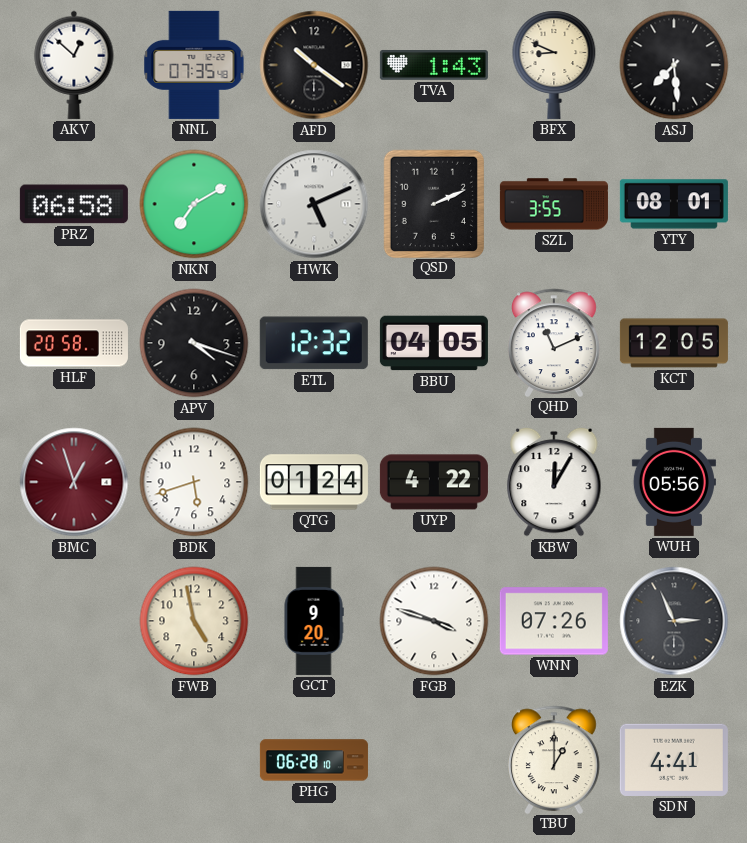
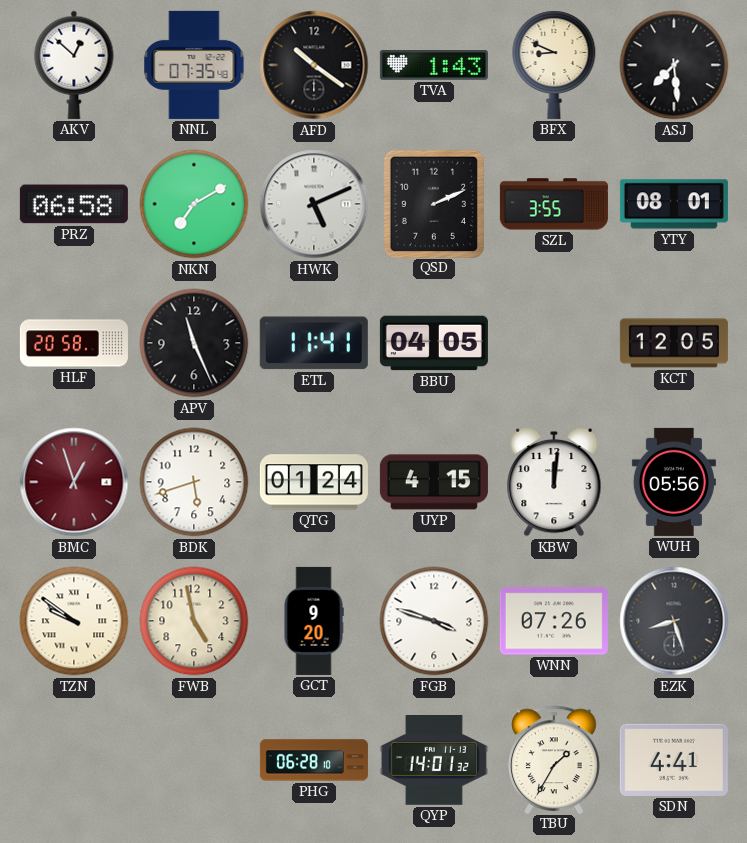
APV: 4:18 -> 11:26
ETL: 12:32 -> 11:41
QHD: 11:11 -> none
UYP: 4:22 -> 4:15
KBW: 12:05 -> 12:01
TZN: none -> 9:51
EZK: 2:56 -> 8:27
QYP: none -> 14:01
TBU: 1:00 -> 1:35
